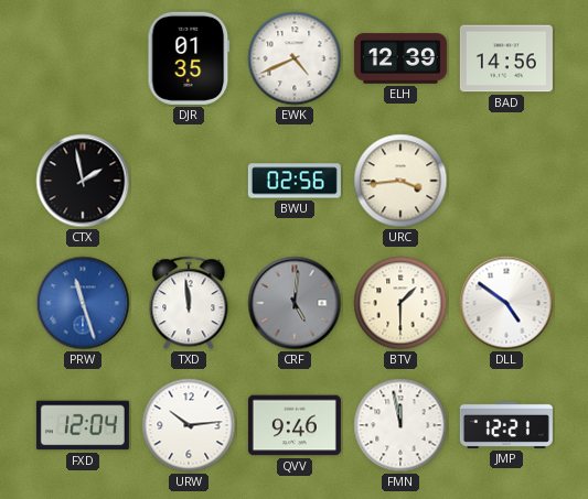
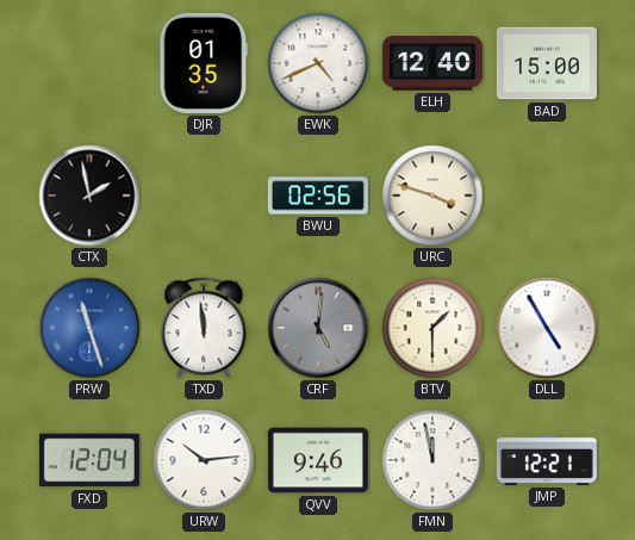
ELH: 12:39 -> 12:40
BAD: 14:56 -> 15:00
URC: 3:44 -> 3:48
DLL: 4:51 -> 4:55
